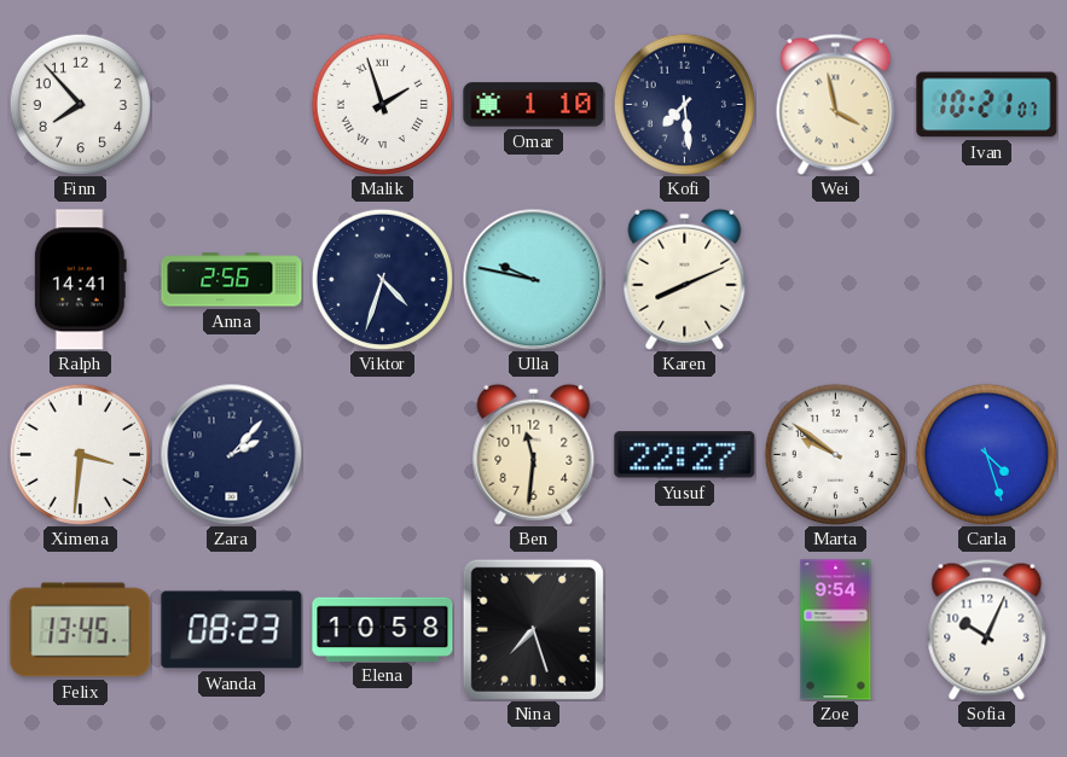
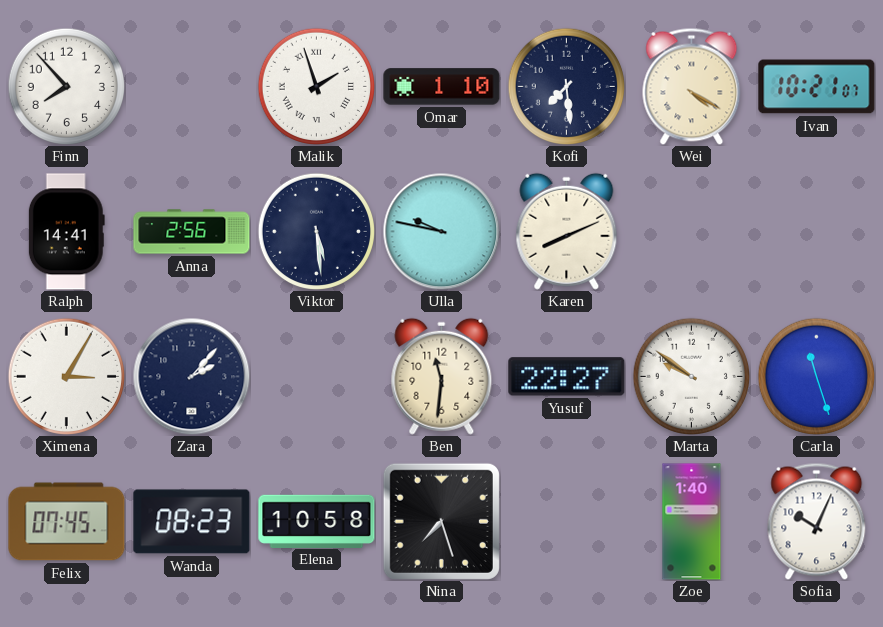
Wei: 3:58 -> 4:20
Viktor: 4:33 -> 5:29
Ximena: 3:31 -> 3:05
Carla: 4:27 -> 11:27
Felix: 13:45 -> 07:45
Zoe: 9:54 -> 1:40
